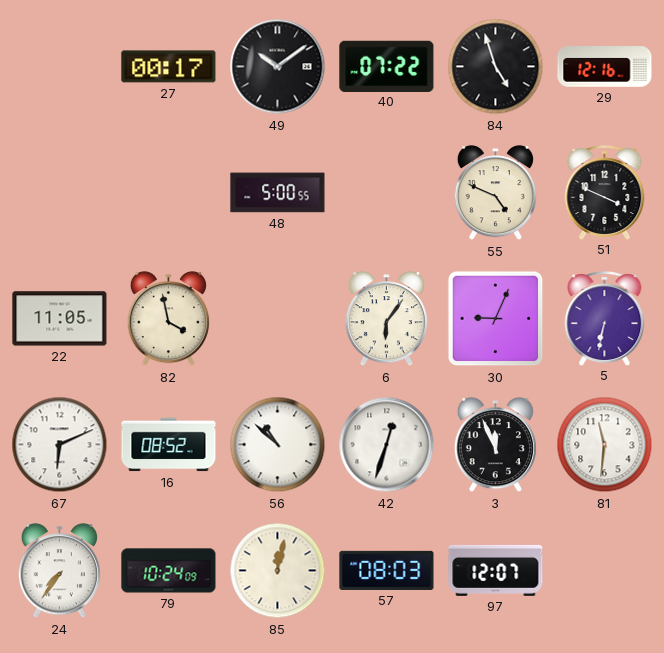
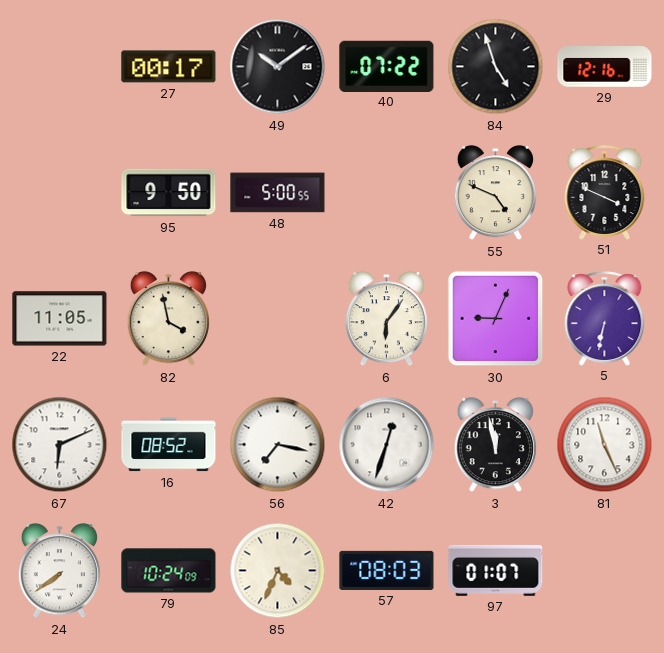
95: none -> 9:50
56: 10:52 -> 7:17
3: 11:56 -> 11:58
81: 11:31 -> 11:26
24: 7:36 -> 7:39
85: 12:02 -> 4:34
97: 12:07 -> 01:07
